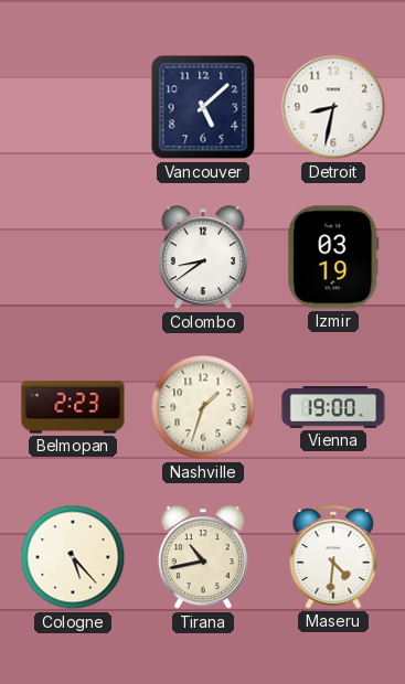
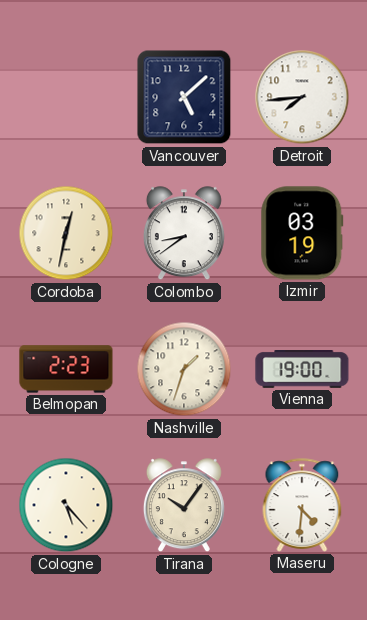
Detroit: 8:32 -> 7:44
Cordoba: none -> 12:32
Tirana: 10:43 -> 10:06
